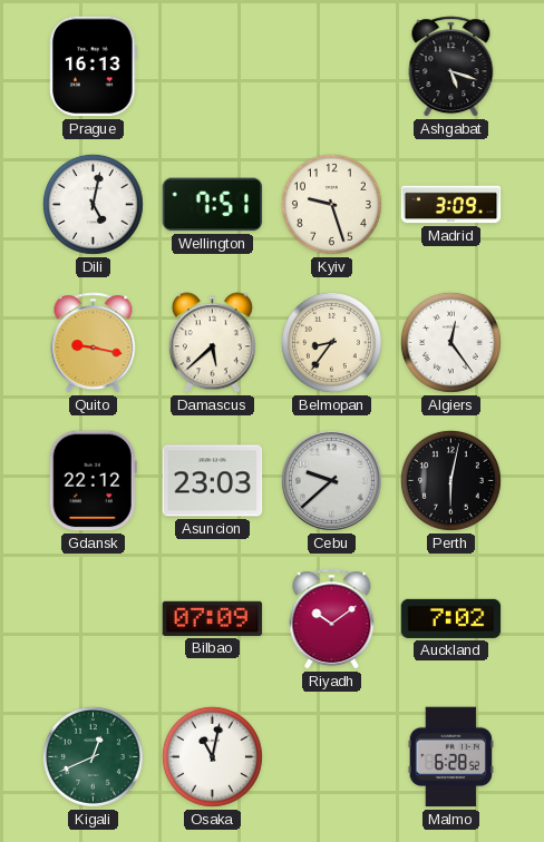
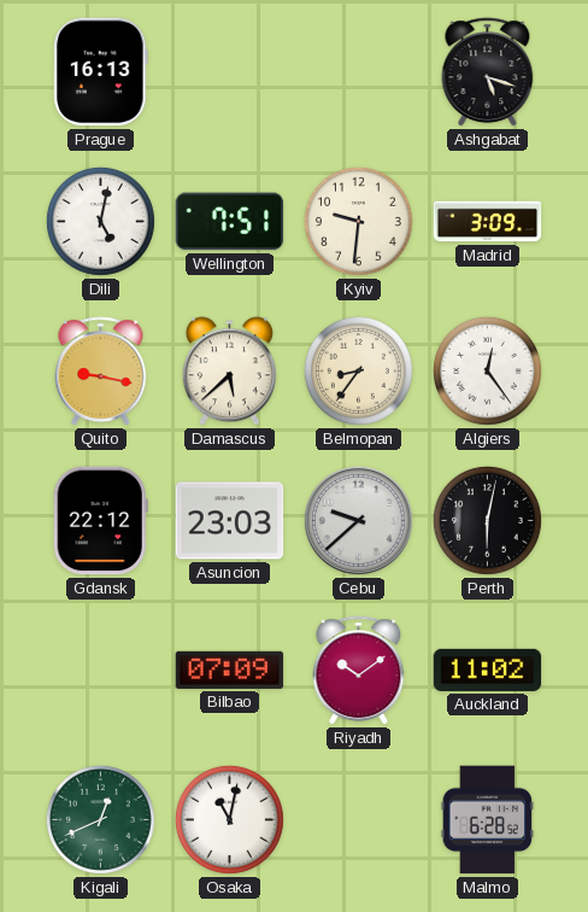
Kyiv: 9:27 -> 9:31
Auckland: 7:02 -> 11:02
